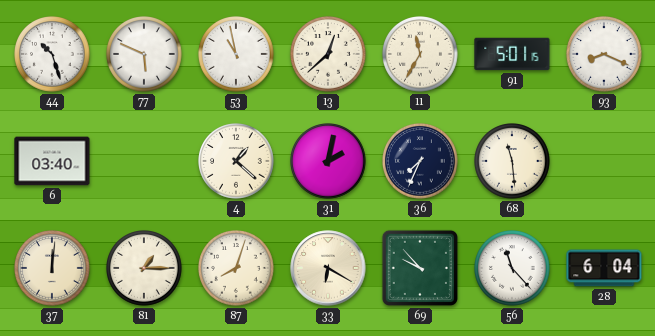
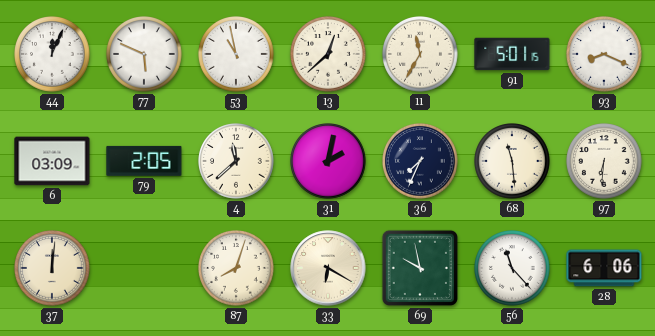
44: 10:27 -> 12:04
6: 03:40 -> 03:09
79: none -> 2:05
4: 1:22 -> 11:38
97: none -> 6:31
81: 1:15 -> none
69: 9:53 -> 9:58
28: 6:04 -> 6:06
